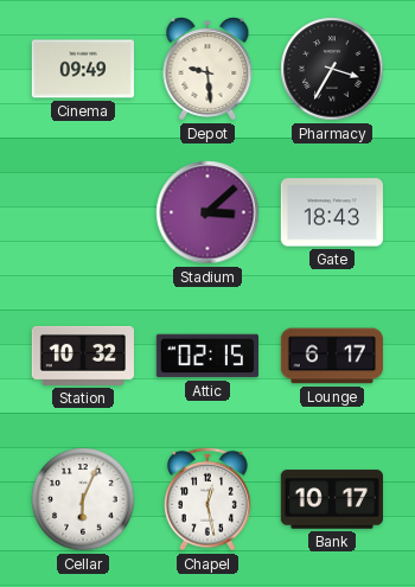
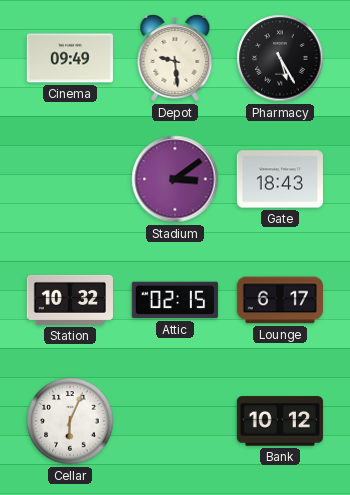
Pharmacy: 3:35 -> 5:25
Stadium: 3:08 -> 3:09
Chapel: 12:28 -> none
Bank: 10:17 -> 10:12
